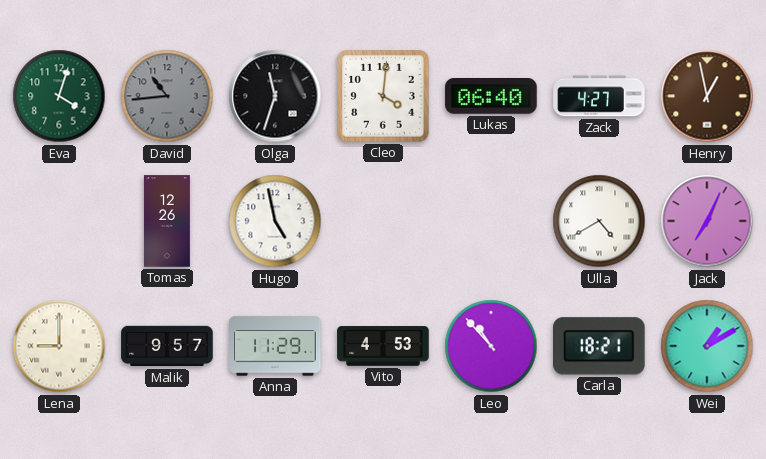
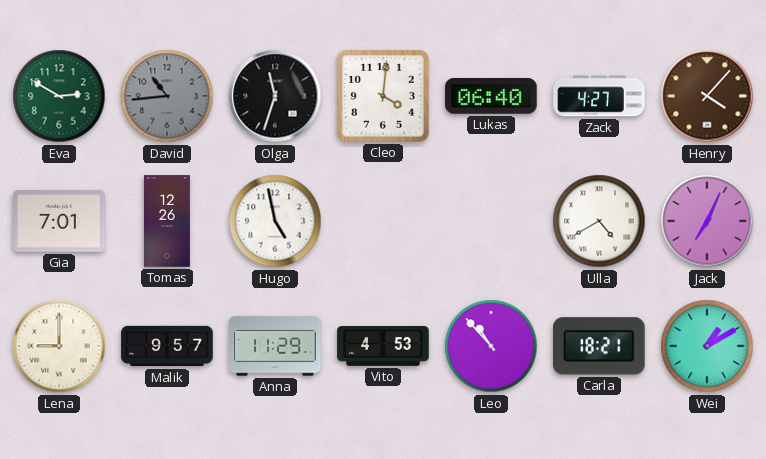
Eva: 4:03 -> 2:50
Henry: 12:58 -> 4:07
Gia: none -> 7:01
